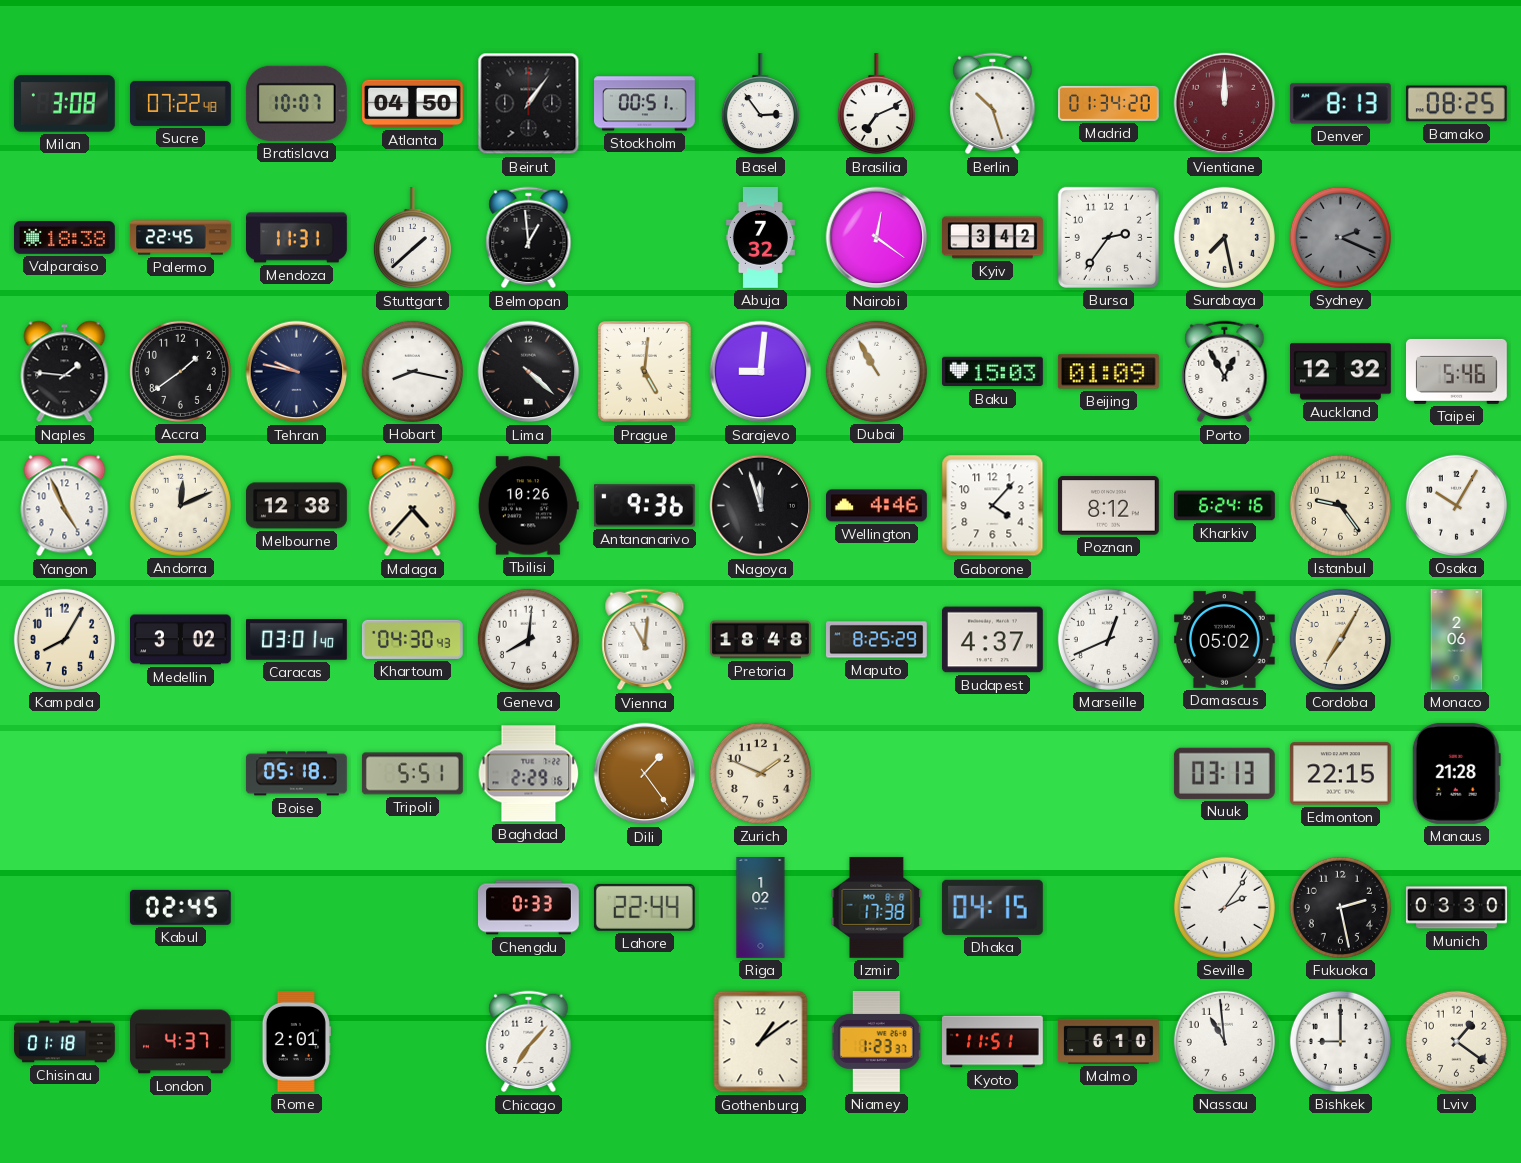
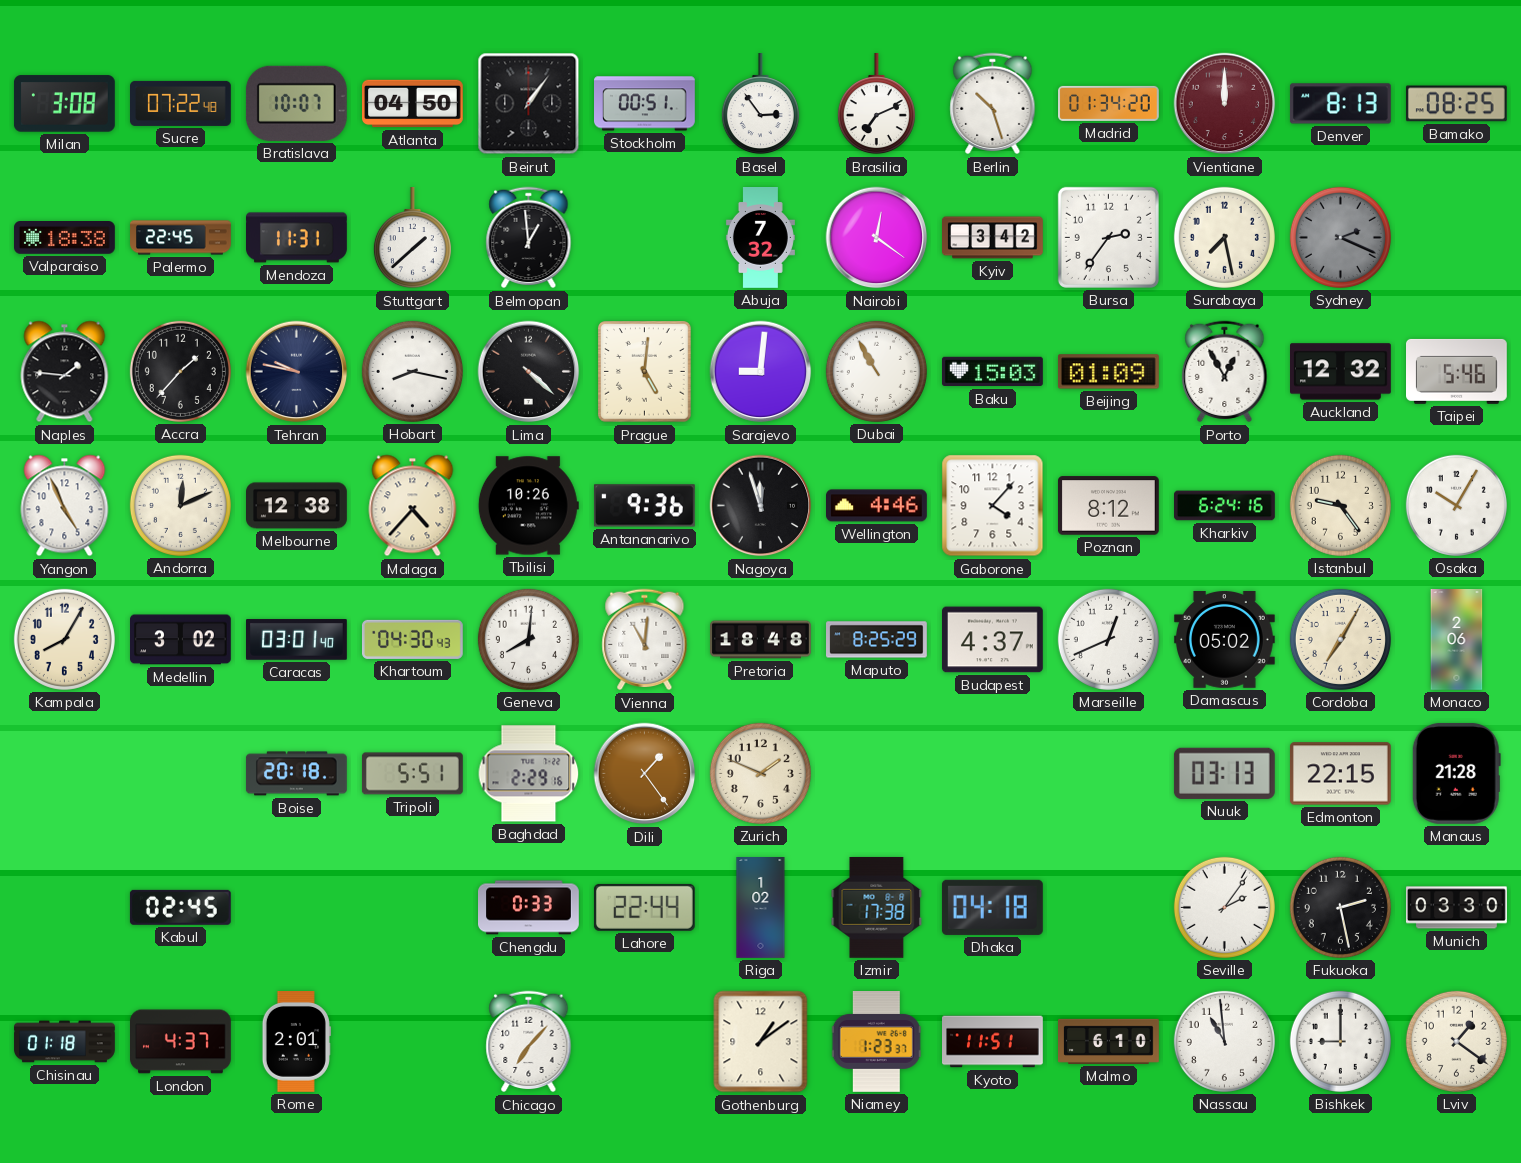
Accra: 1:39 -> 1:37
Boise: 05:18 -> 20:18
Dhaka: 04:15 -> 04:18
